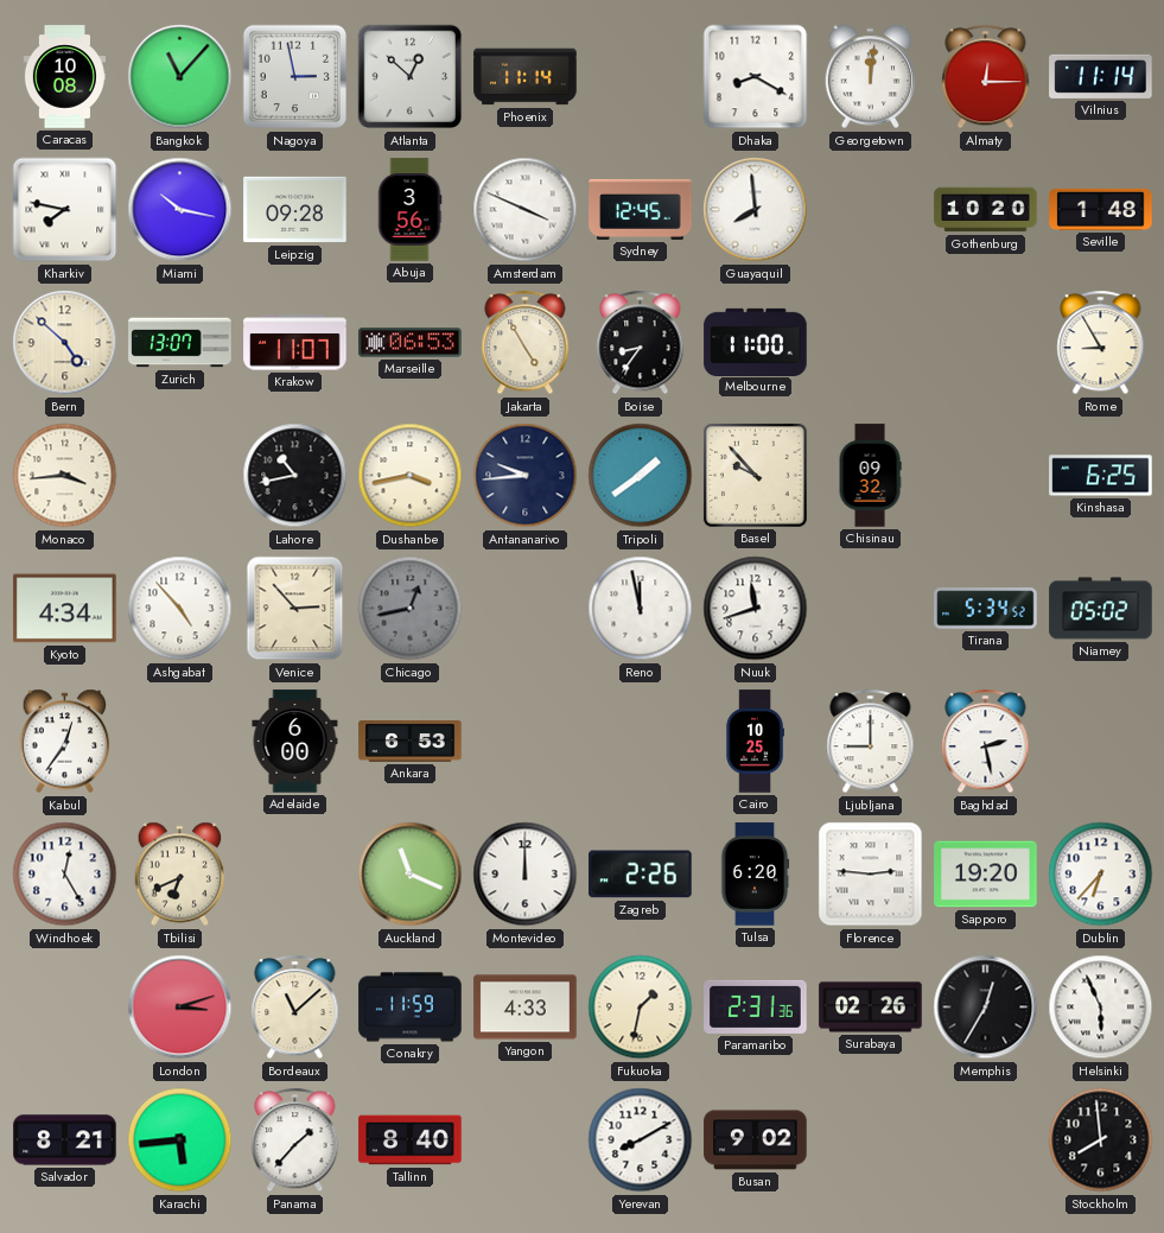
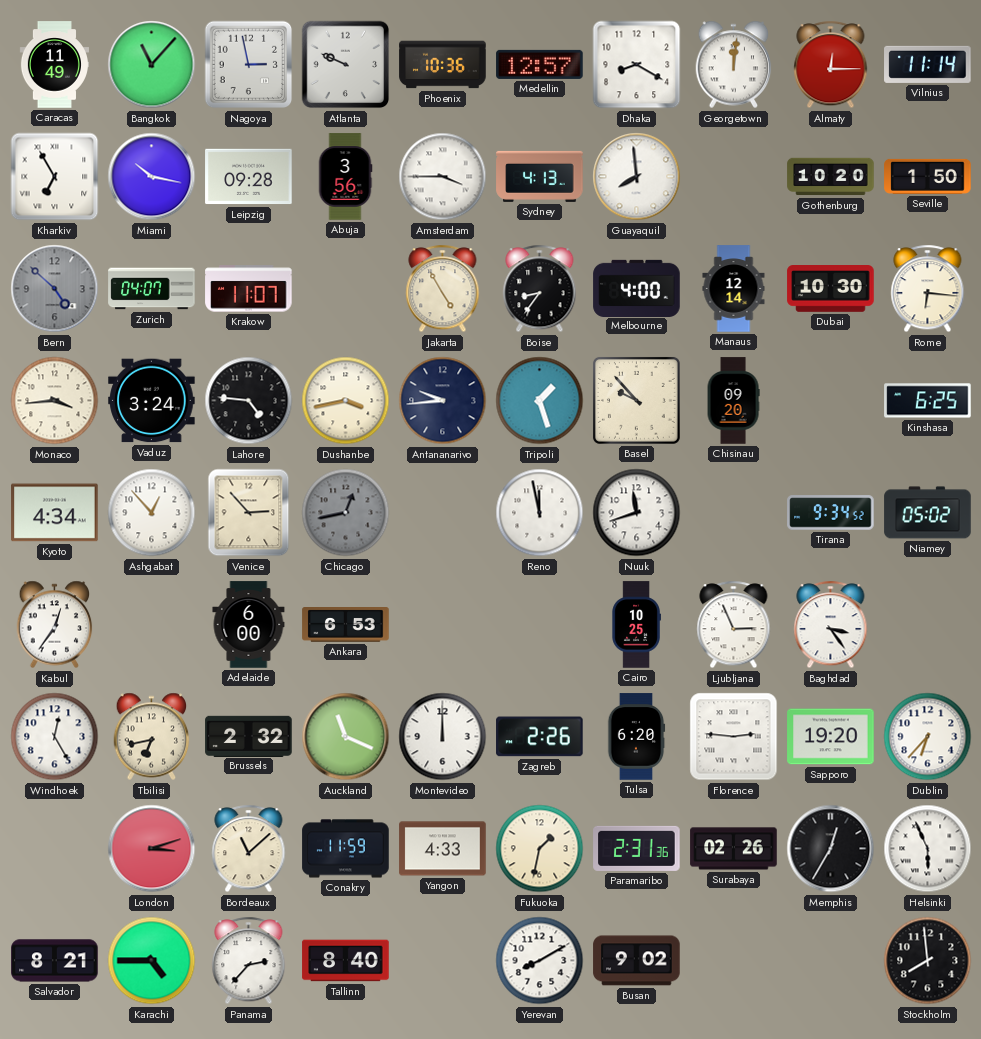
Caracas: 10:08 -> 11:49
Atlanta: 12:52 -> 9:49
Phoenix: 11:14 -> 10:36
Medellin: none -> 12:57
Kharkiv: 7:47 -> 6:55
Amsterdam: 3:49 -> 3:45
Sydney: 12:45 -> 4:13
Seville: 1:48 -> 1:50
Bern dial: cream -> grey
Zurich: 13:07 -> 04:07
Marseille: 06:53 -> none
Melbourne: 11:00 -> 4:00
Manaus: none -> 12:14
Dubai: none -> 10:30
Rome: 8:55 -> 6:16
Vaduz: none -> 3:24
Lahore: 10:43 -> 4:46
Tripoli: 1:39 -> 1:27
Chisinau: 09:32 -> 09:20
Ashgabat: 4:53 -> 12:53
Tirana: 5:34 -> 9:34
Ljubljana: 9:00 -> 2:56
Baghdad: 2:28 -> 3:24
Tbilisi: 6:41 -> 6:43
Brussels: none -> 2:32
Karachi: 5:44 -> 4:45
Panama: 1:37 -> 2:37
